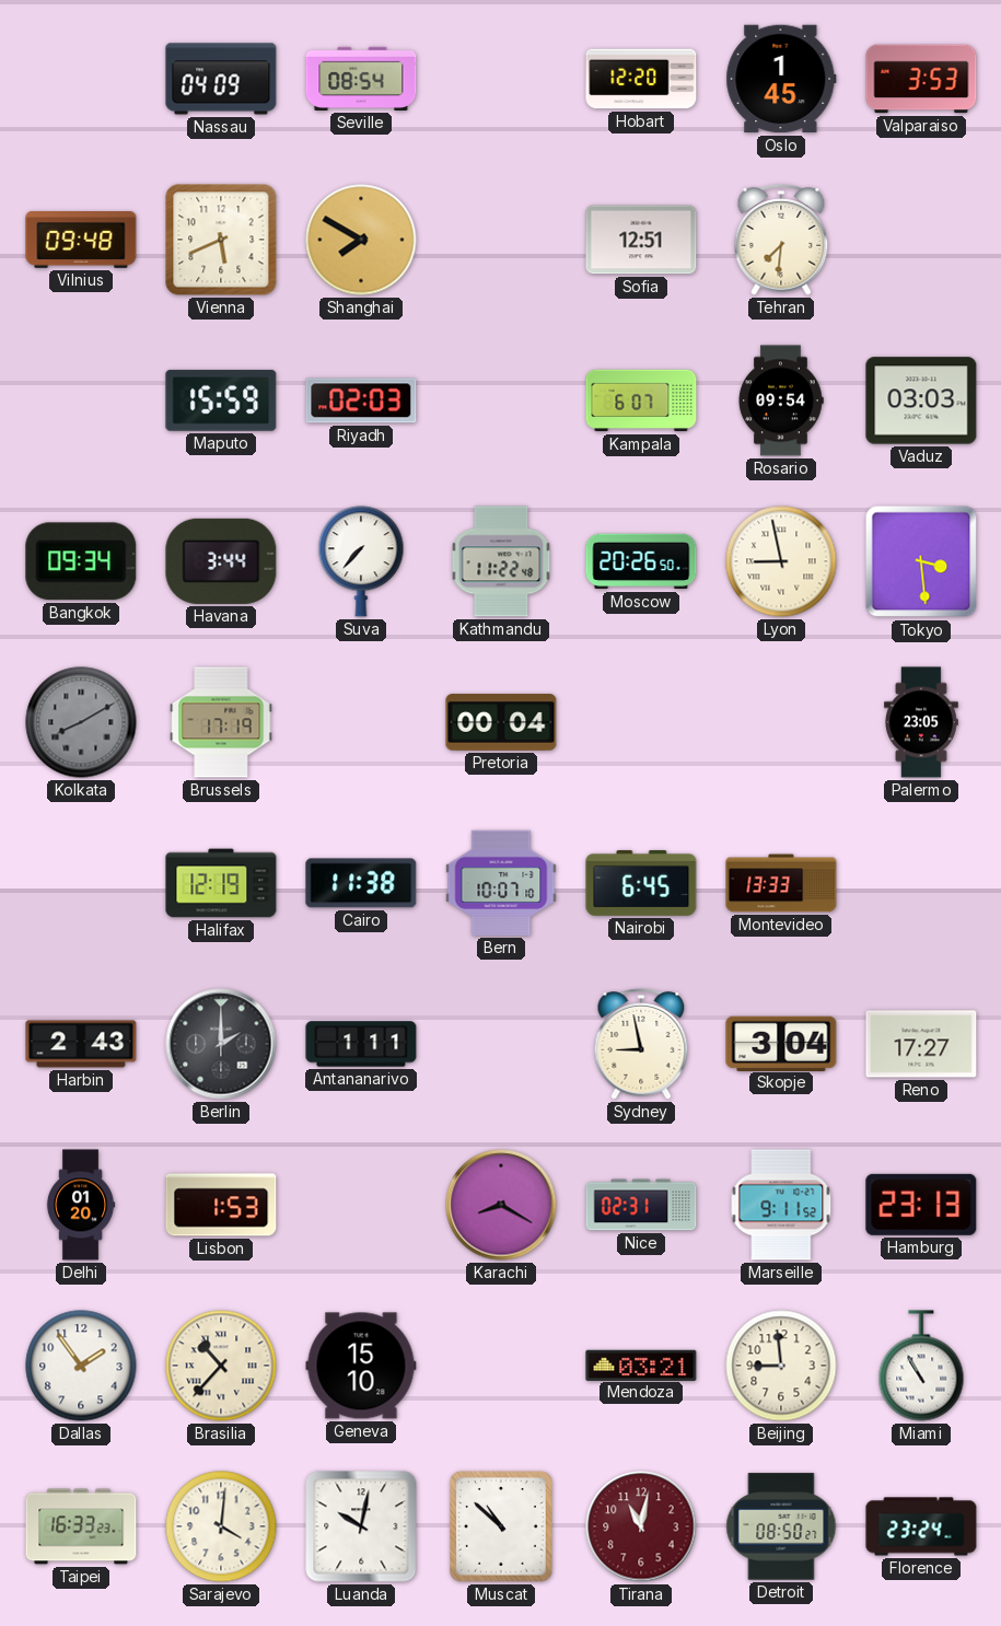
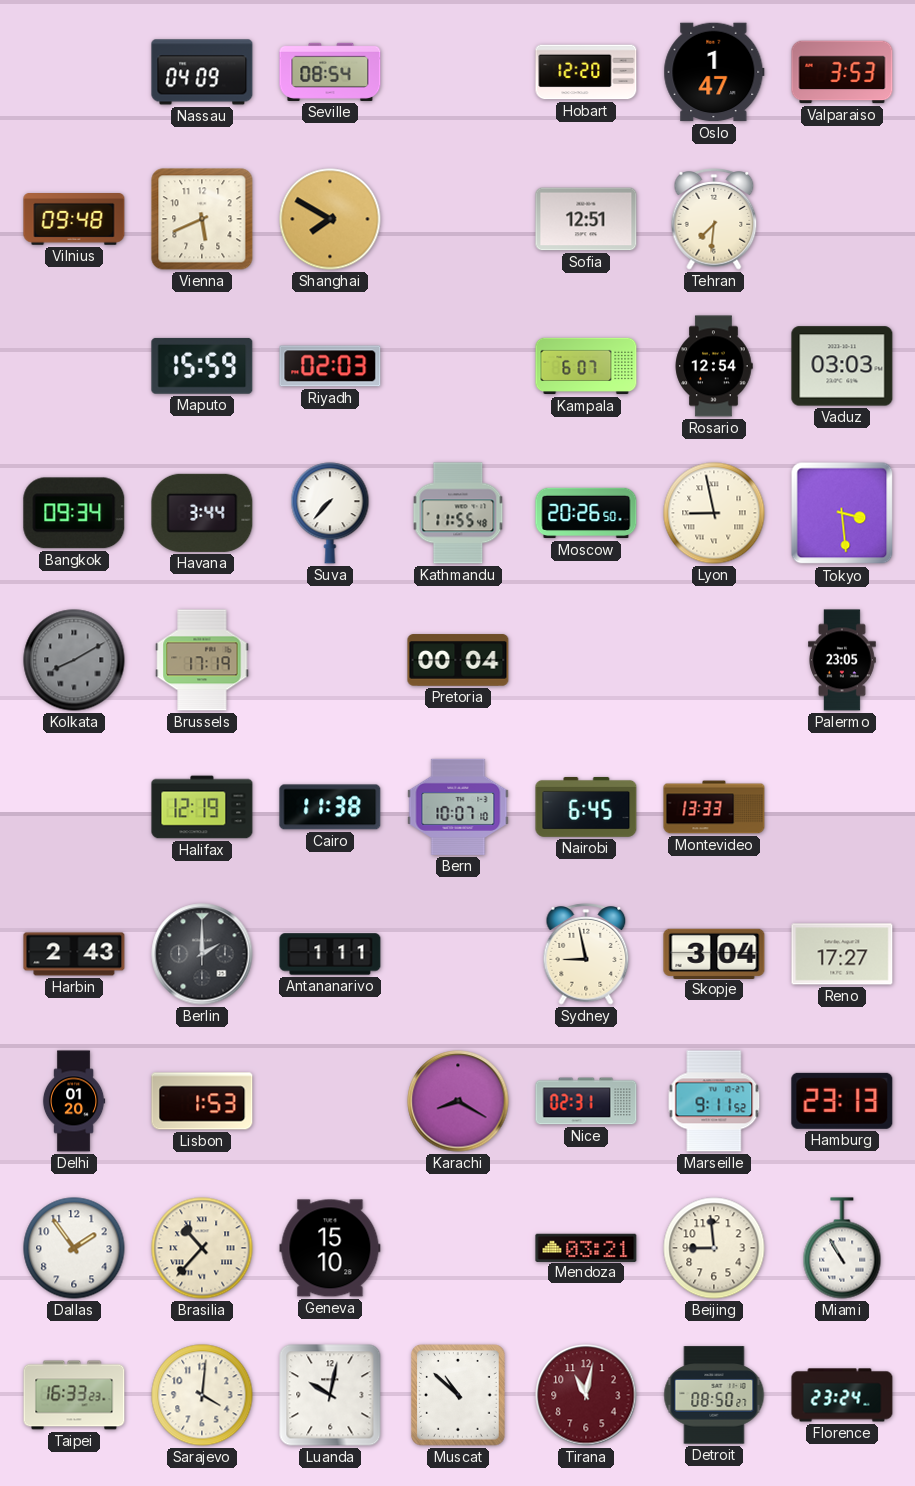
Oslo: 1:45 -> 1:47
Rosario: 09:54 -> 12:54
Kathmandu: 11:22 -> 11:55
